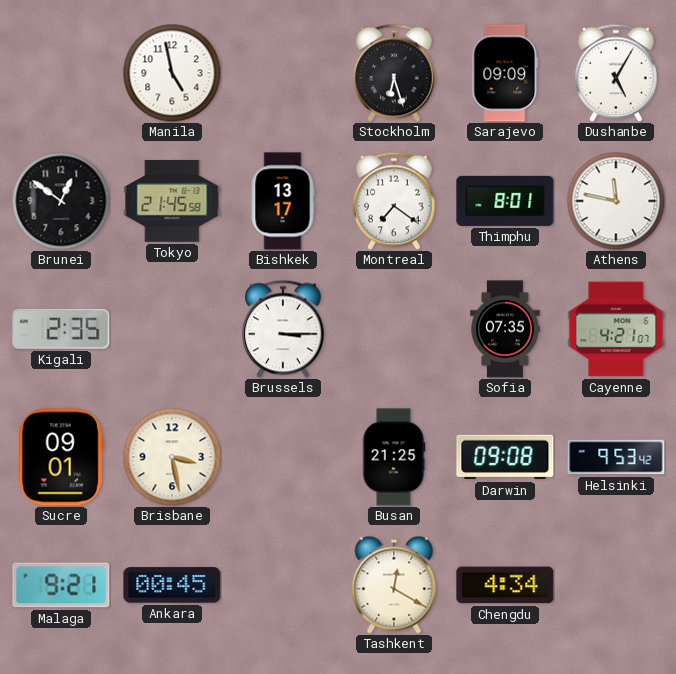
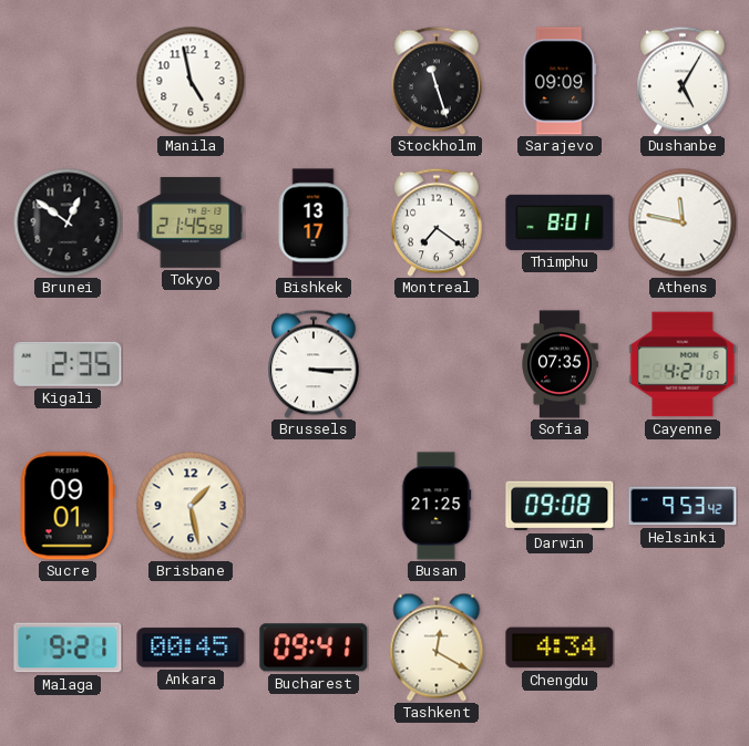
Stockholm: 6:27 -> 11:27
Brisbane: 3:28 -> 1:28
Bucharest: none -> 09:41
